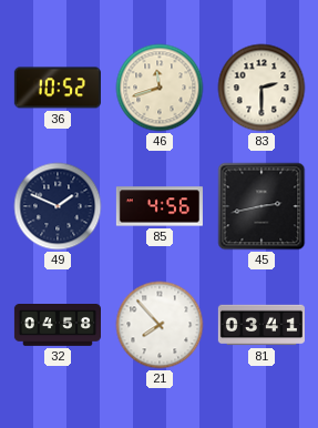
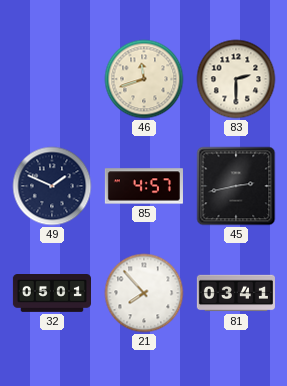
36: 10:52 -> none
85: 4:56 -> 4:57
32: 04:58 -> 05:01
